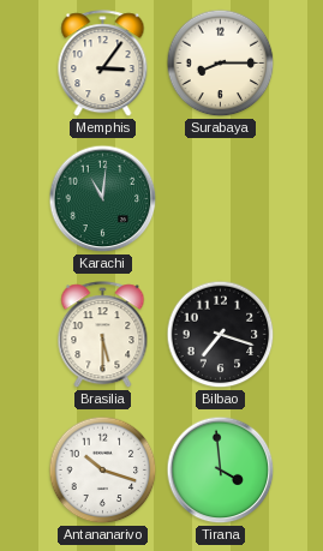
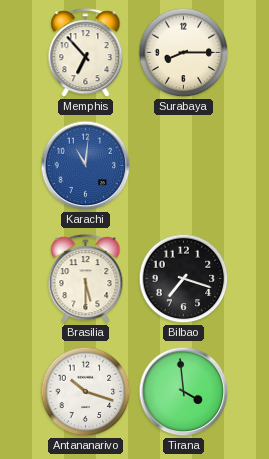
Memphis: 3:06 -> 6:53
Karachi dial: green -> blue
